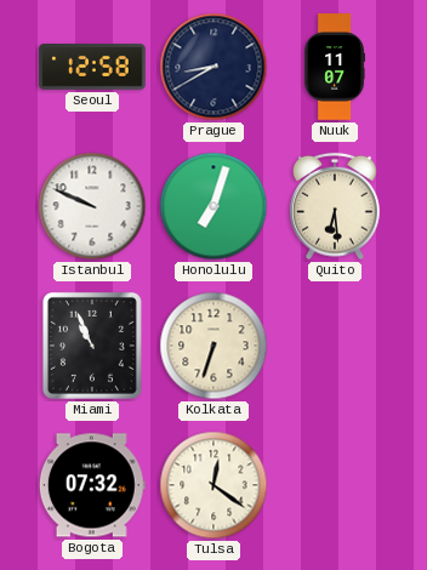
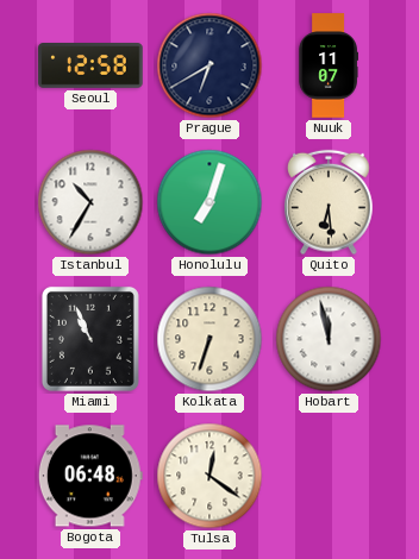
Prague: 8:40 -> 6:40
Istanbul: 9:49 -> 10:35
Hobart: none -> 11:58
Bogota: 07:32 -> 06:48
